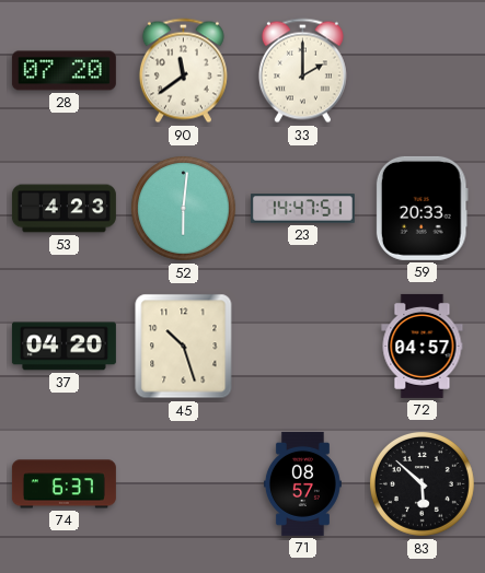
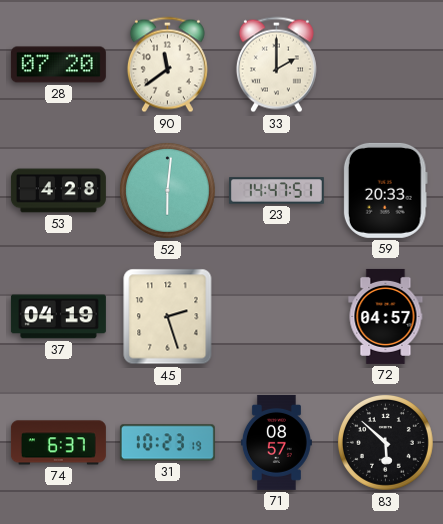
53: 4:23 -> 4:28
37: 04:20 -> 04:19
45: 10:27 -> 2:27
31: none -> 10:23
